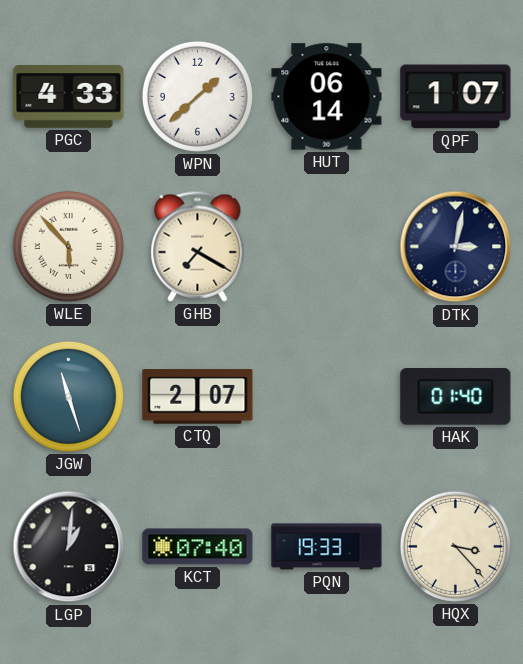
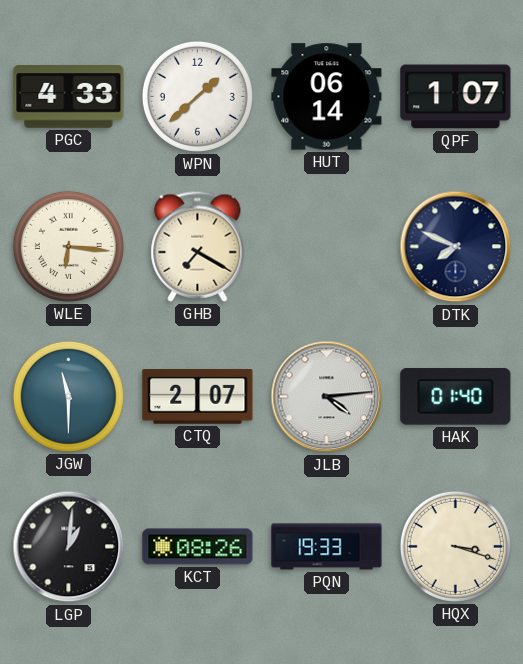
WLE: 5:53 -> 6:16
DTK: 3:02 -> 7:49
JGW: 11:27 -> 11:30
JLB: none -> 4:14
KCT: 07:40 -> 08:26
HQX: 3:23 -> 3:18
